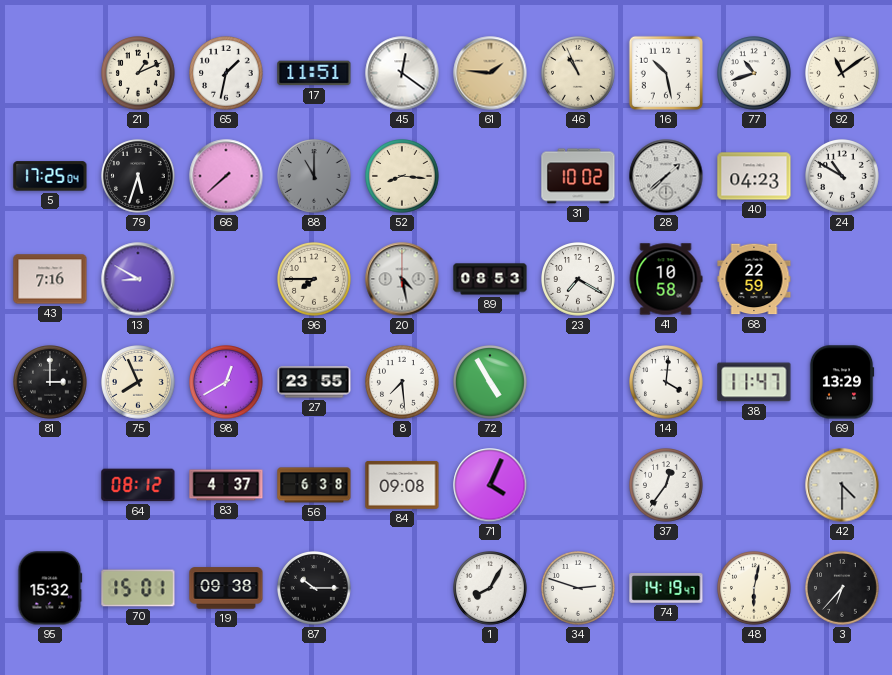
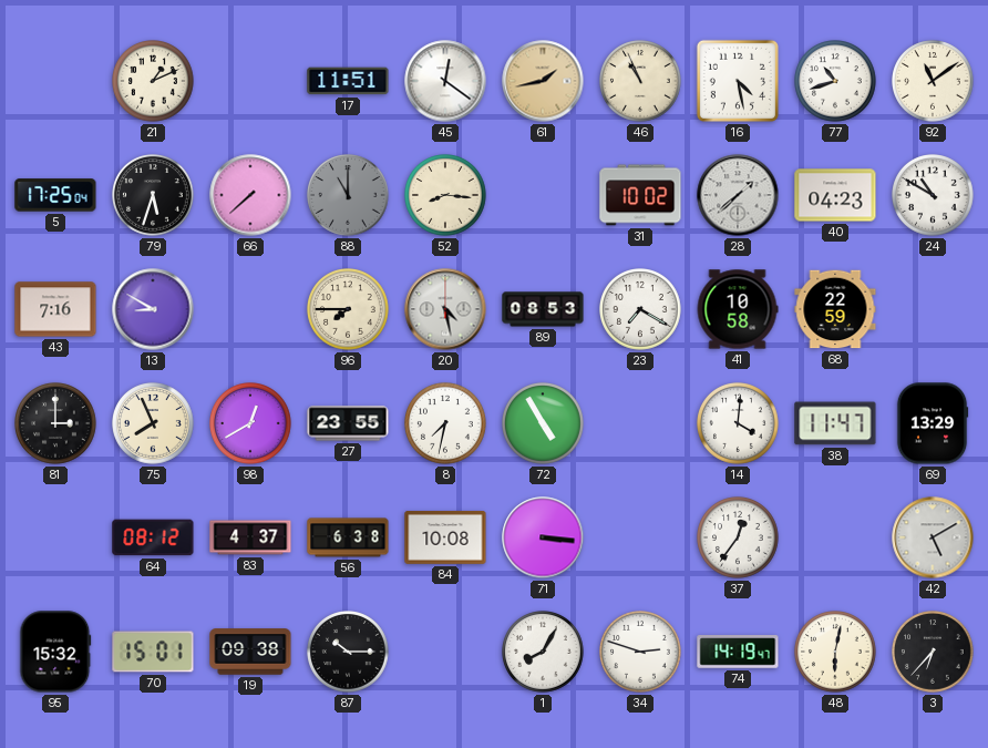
65: 1:32 -> none
61: 1:46 -> 1:43
16: 10:28 -> 4:28
8: 7:29 -> 7:32
84: 09:08 -> 10:08
71: 4:04 -> 3:16
42: 4:30 -> 5:10
